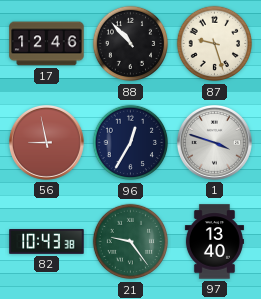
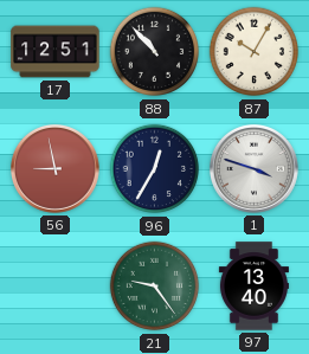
17: 12:46 -> 12:51
87: 9:27 -> 10:05
82: 10:43 -> none
